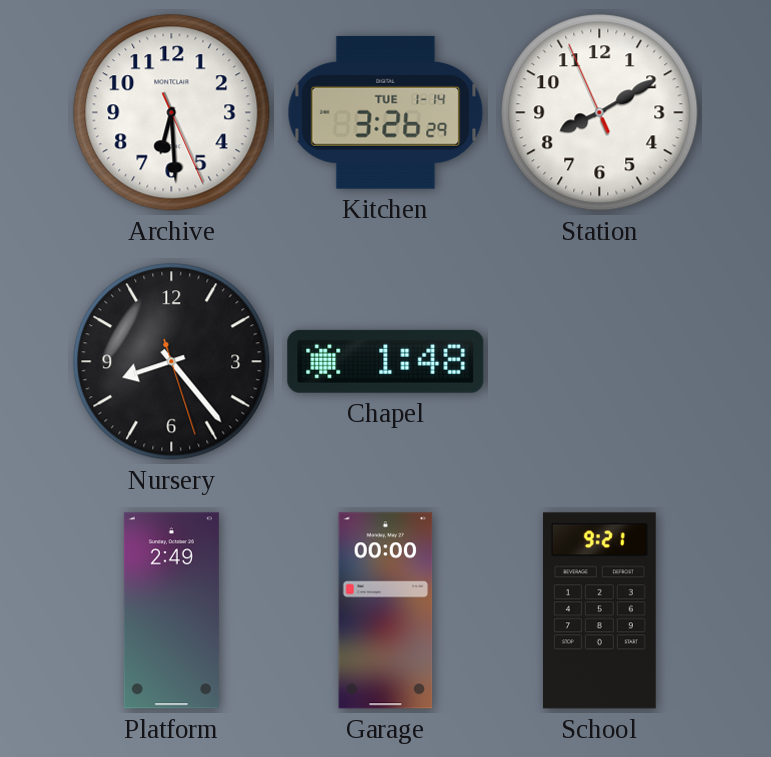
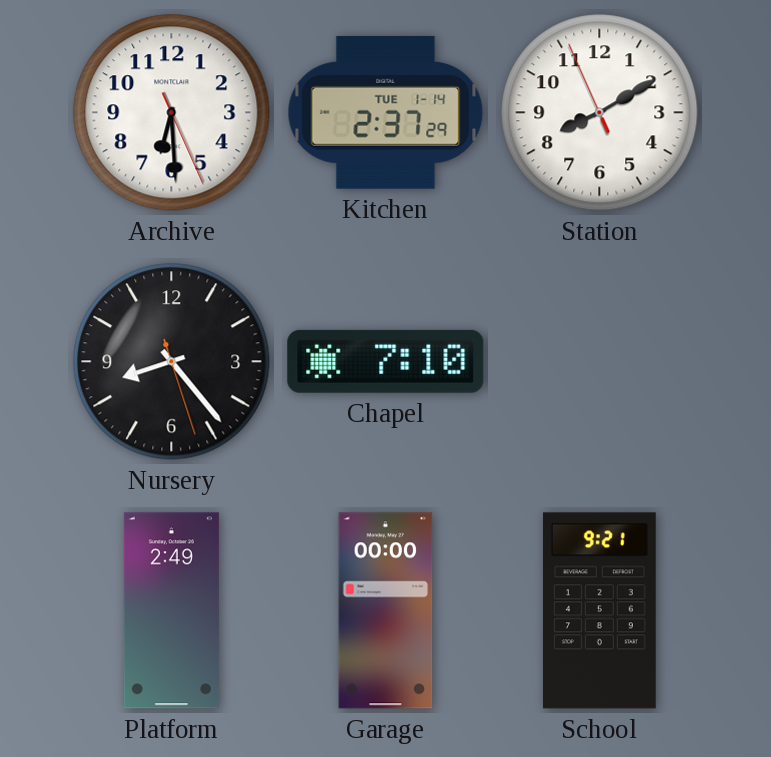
Kitchen: 3:26 -> 2:37
Chapel: 1:48 -> 7:10
